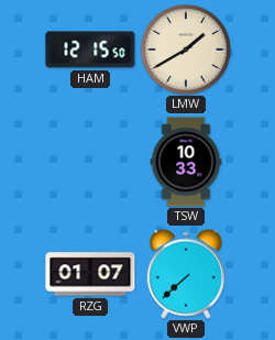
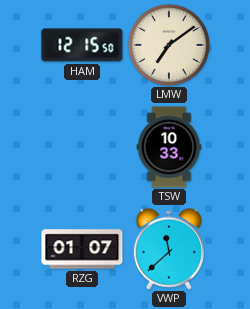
LMW: 1:40 -> 7:09
VWP: 7:38 -> 11:38
